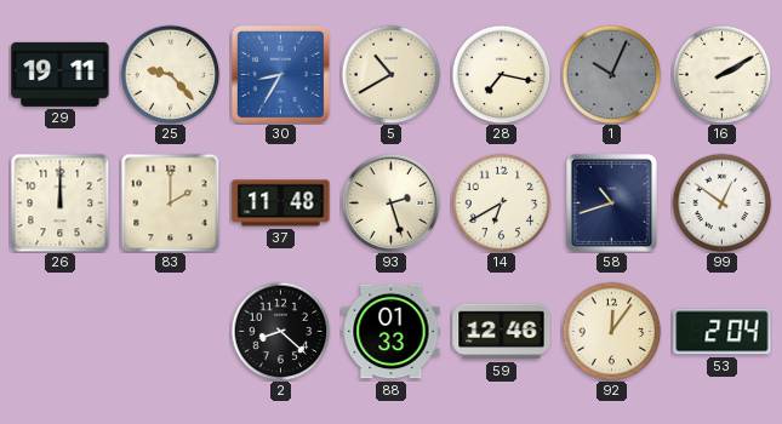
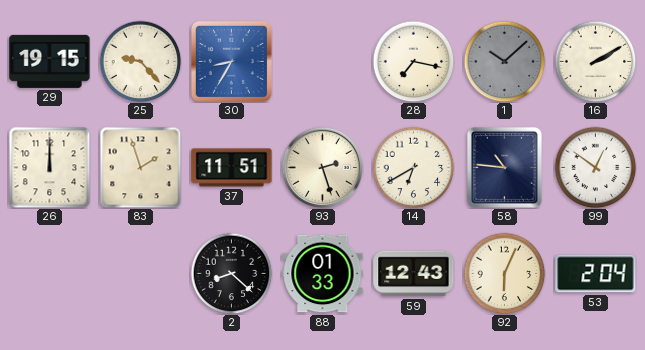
29: 19:11 -> 19:15
5: 10:40 -> none
1: 10:04 -> 10:08
83: 2:00 -> 1:57
37: 11:48 -> 11:51
58: 10:42 -> 10:46
59: 12:46 -> 12:43
92: 12:06 -> 6:04
